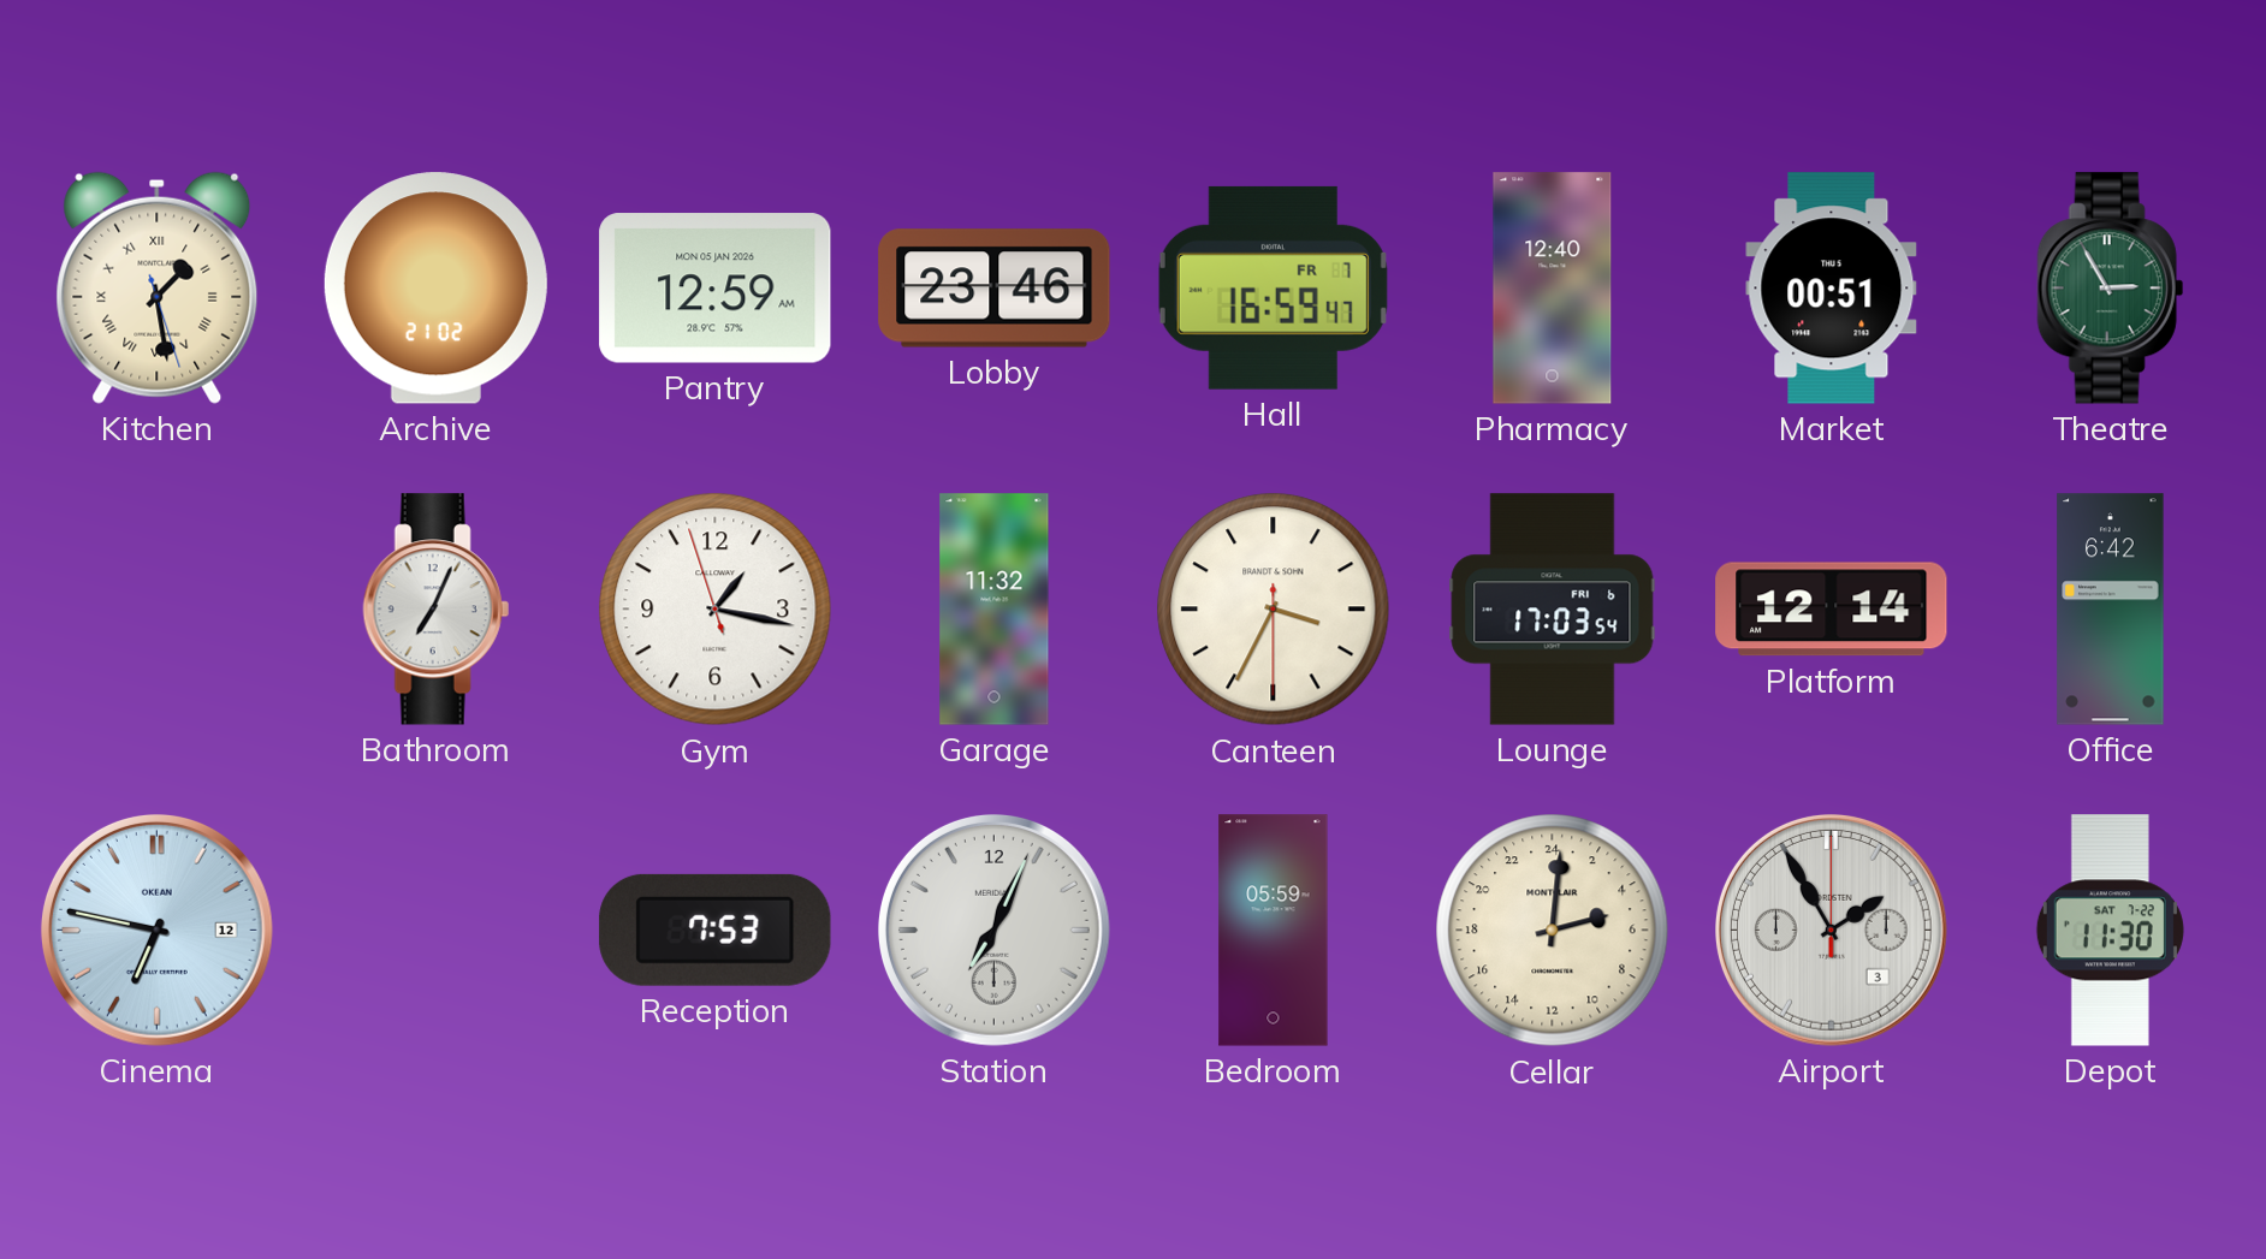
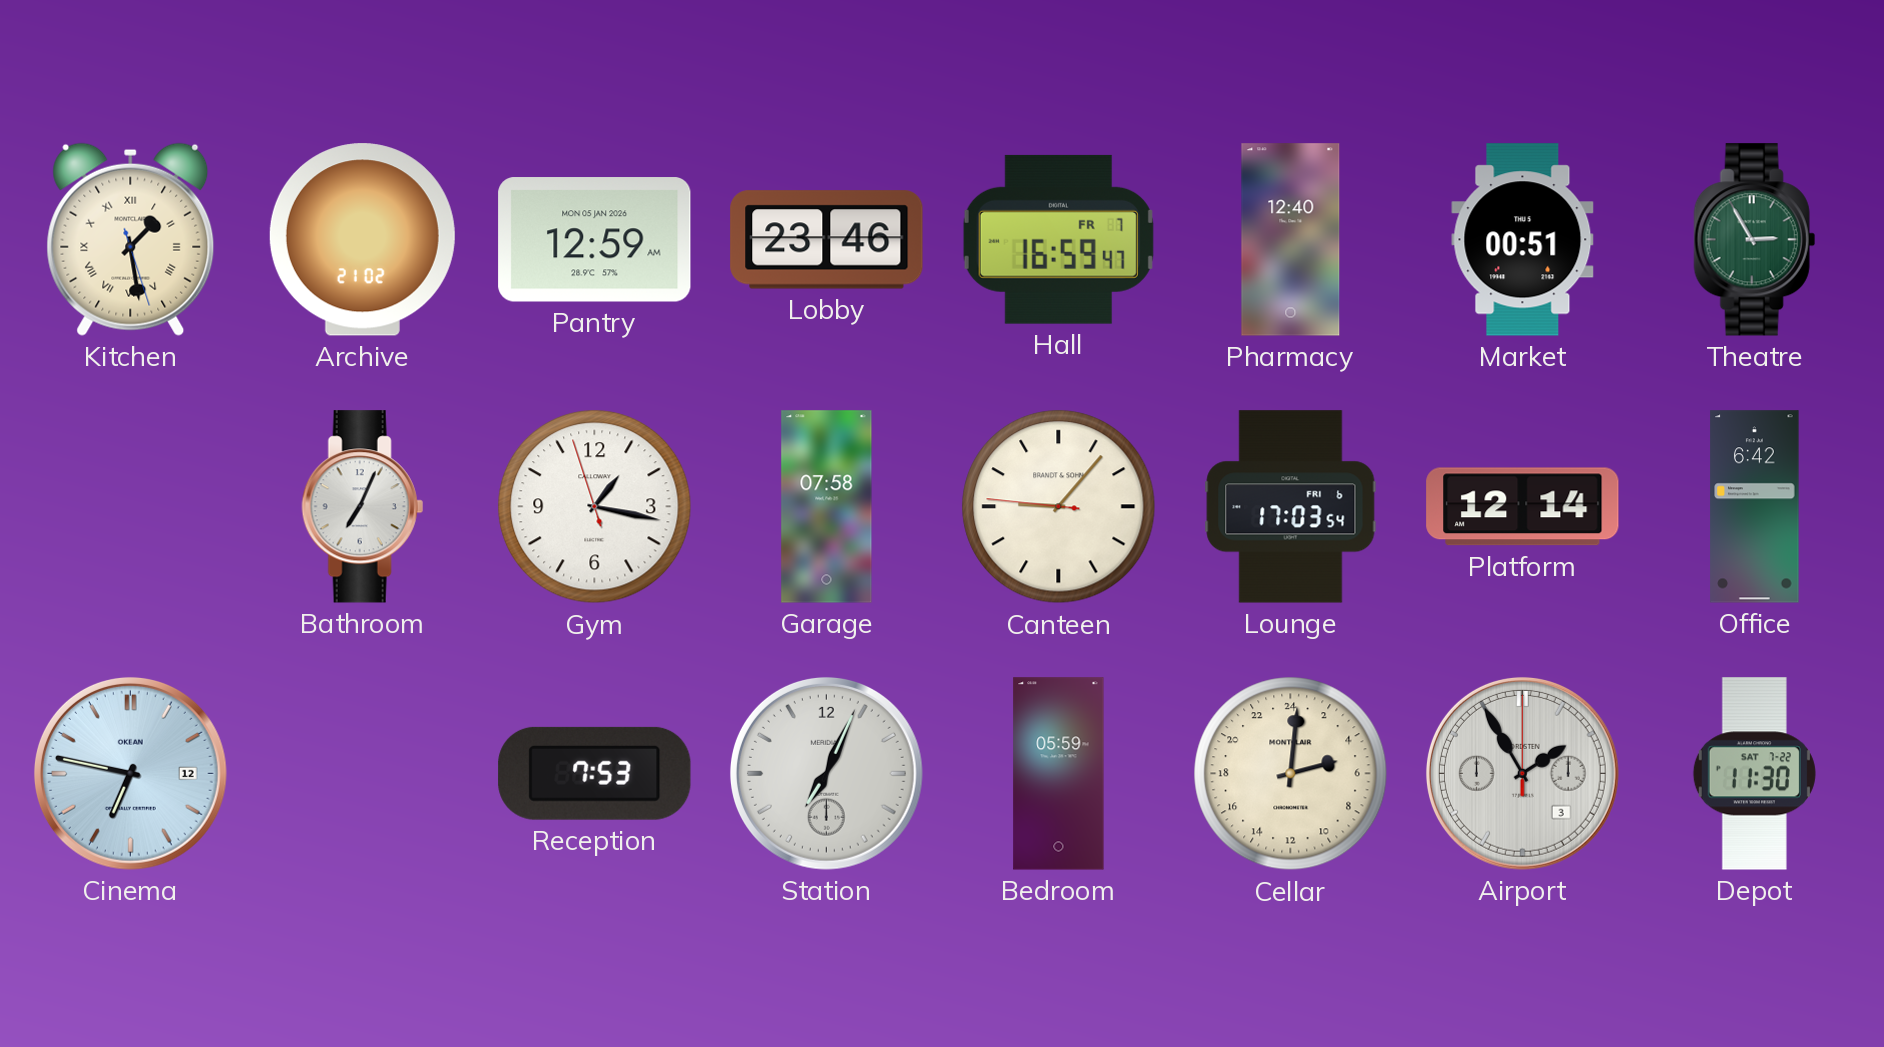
Garage: 11:32 -> 07:58
Canteen: 3:34 -> 9:06
